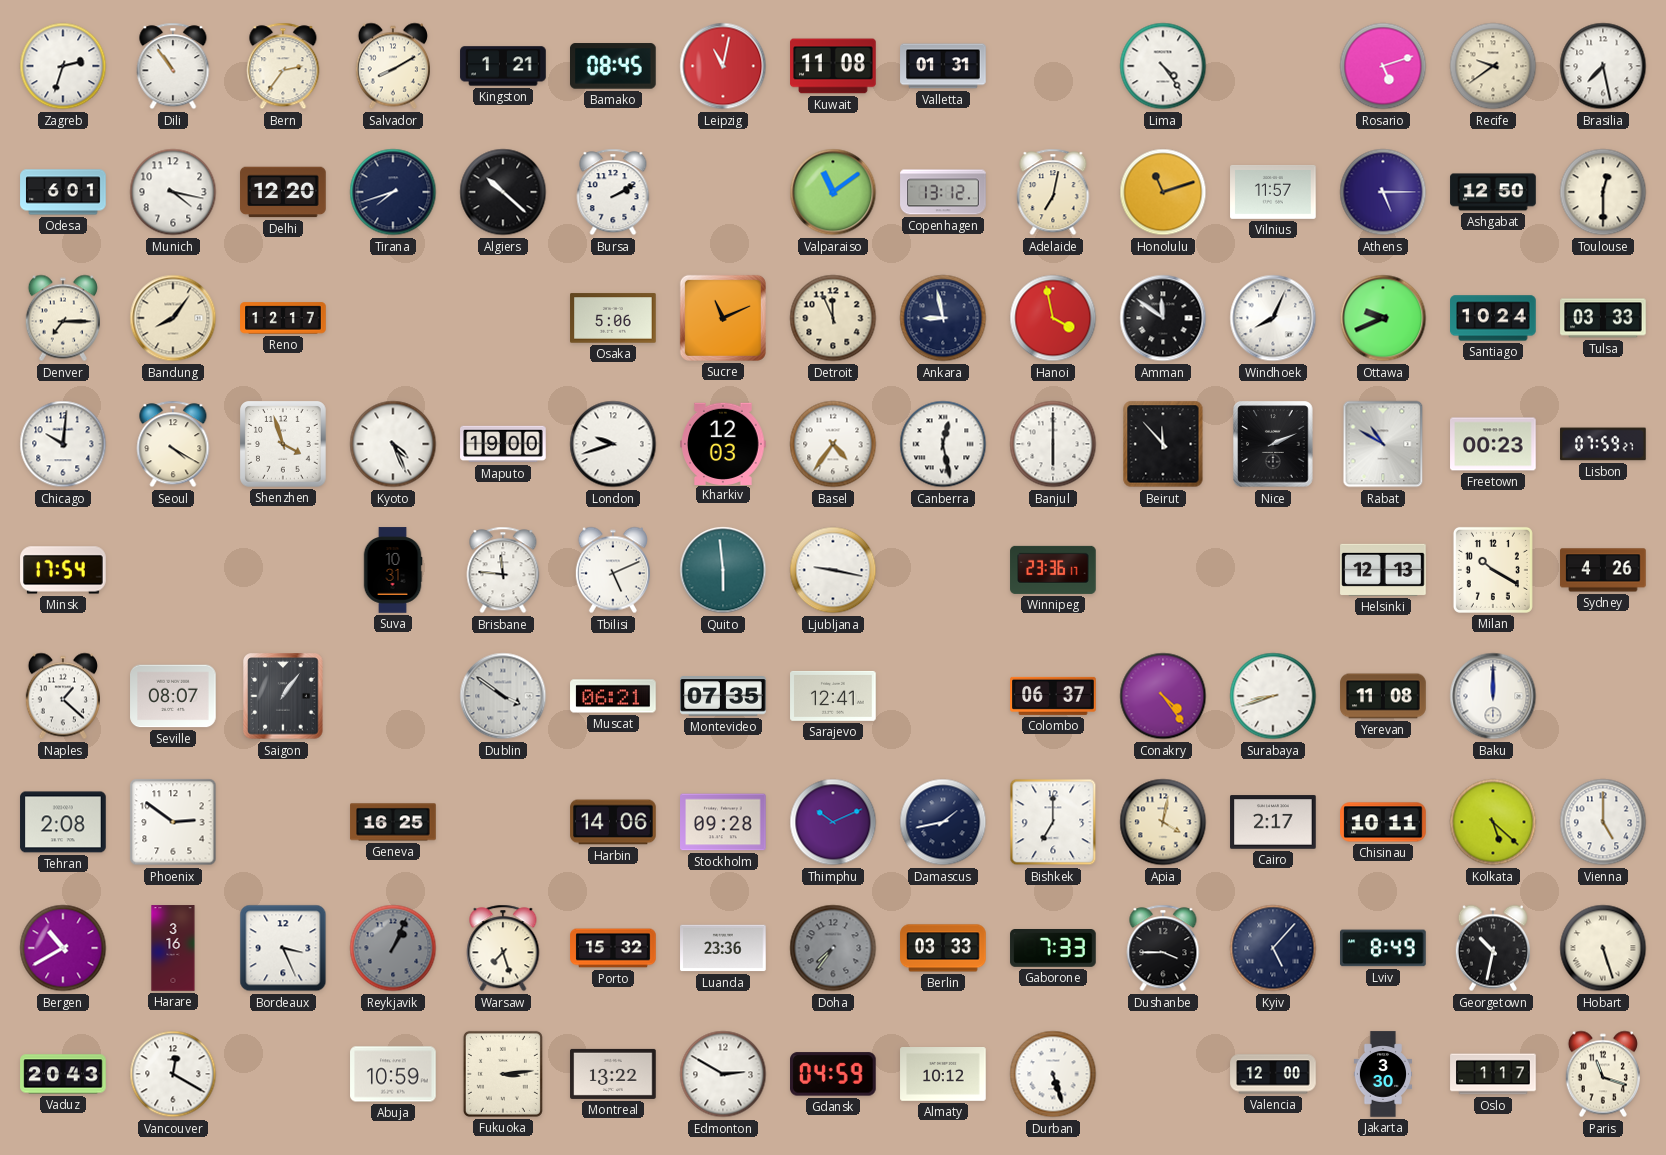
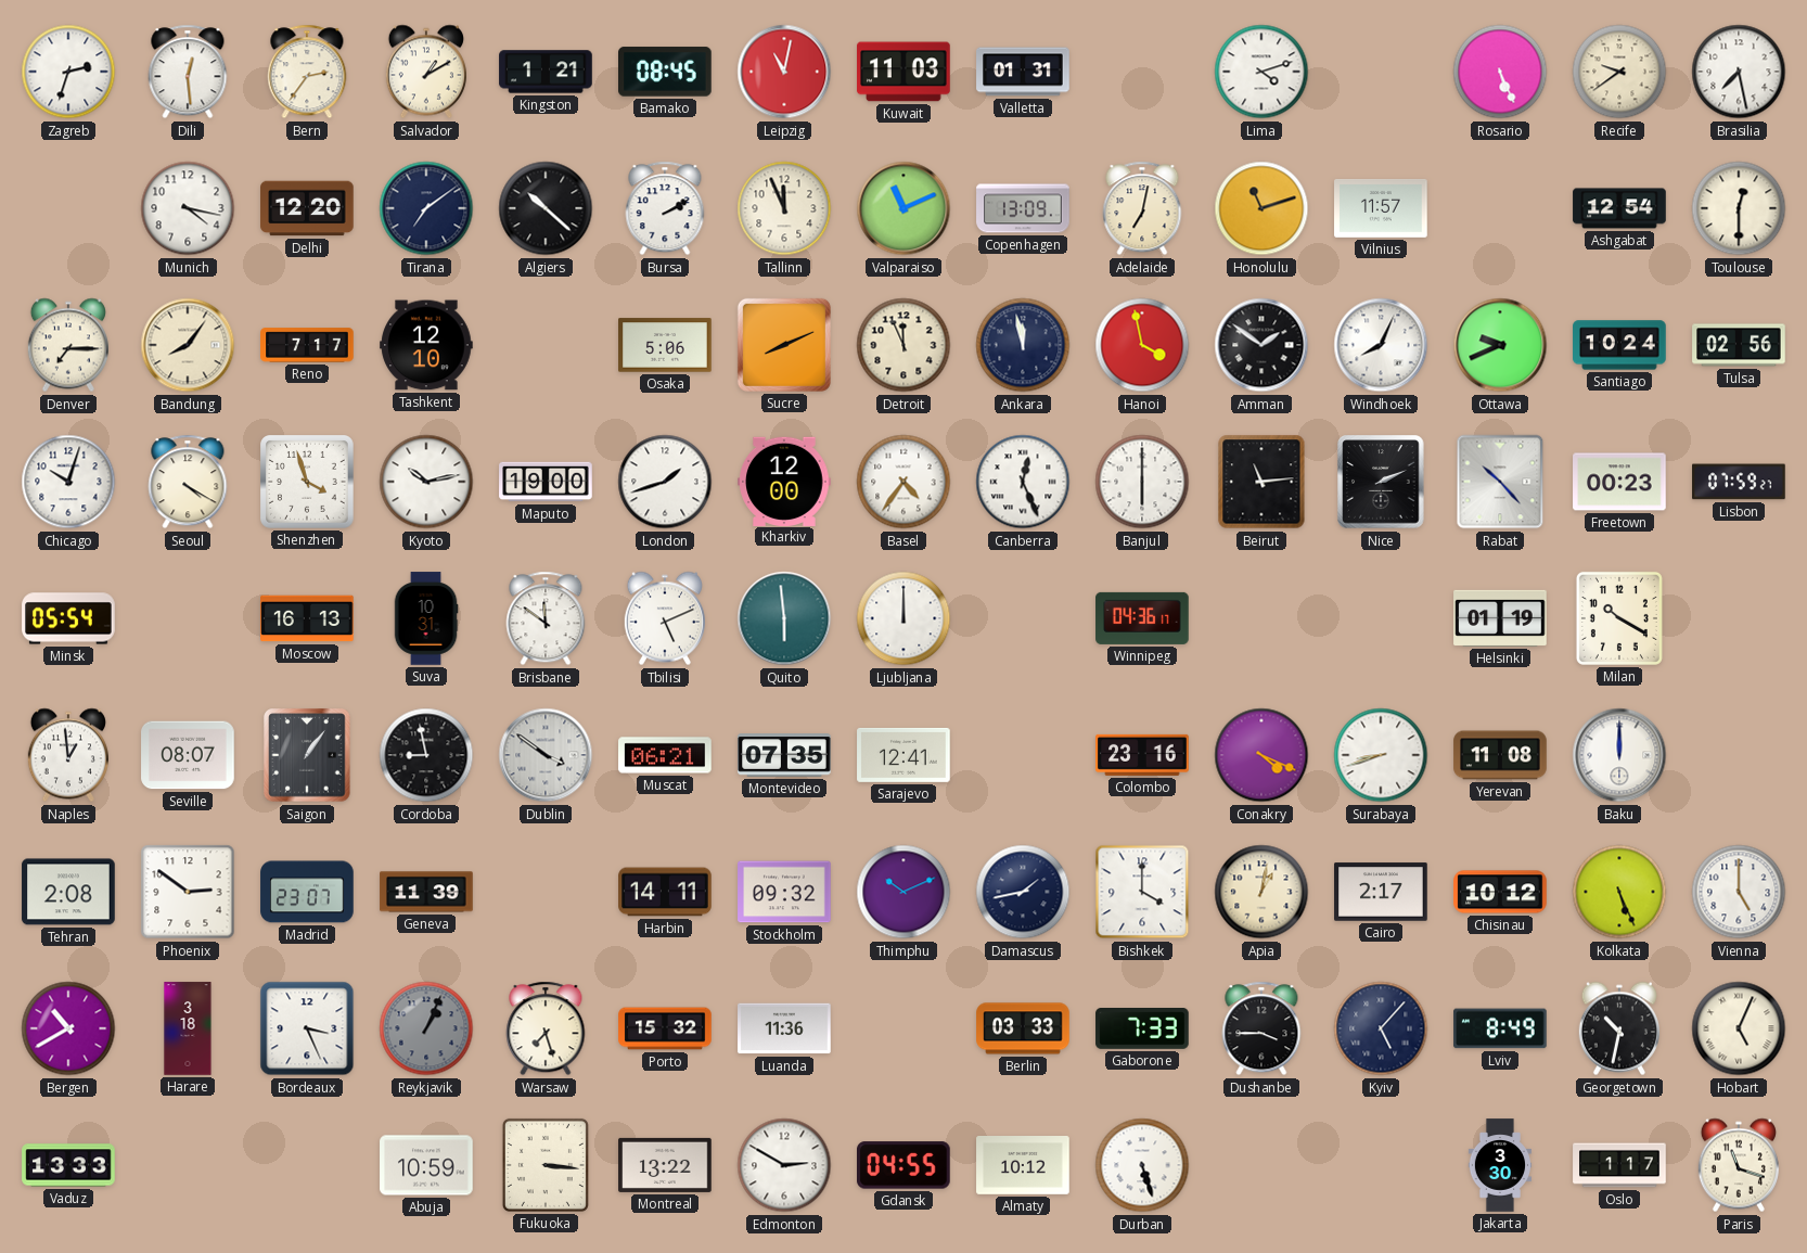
Dili: 10:54 -> 12:29
Salvador: 8:10 -> 1:10
Kuwait: 11:08 -> 11:03
Lima: 4:24 -> 4:12
Rosario: 5:12 -> 5:26
Odesa: 6:01 -> none
Tirana: 7:42 -> 7:09
Tallinn: none -> 11:56
Valparaiso: 11:09 -> 11:11
Copenhagen: 13:12 -> 13:09
Athens: 5:15 -> none
Ashgabat: 12:50 -> 12:54
Reno: 12:17 -> 7:17
Tashkent: none -> 12:10
Sucre: 11:11 -> 8:11
Ankara: 8:58 -> 11:58
Amman: 11:51 -> 1:51
Tulsa: 03:33 -> 02:56
Chicago: 10:01 -> 10:03
Kyoto: 4:26 -> 10:13
London: 9:42 -> 1:42
Kharkiv: 12:03 -> 12:00
Canberra: 12:28 -> 12:26
Beirut: 11:53 -> 11:14
Rabat: 10:50 -> 10:23
Minsk: 17:54 -> 05:54
Moscow: none -> 16:13
Brisbane: 11:46 -> 11:51
Ljubljana: 9:17 -> 12:00
Winnipeg: 23:36 -> 04:36
Helsinki: 12:13 -> 01:19
Sydney: 4:26 -> none
Naples: 1:22 -> 12:59
Cordoba: none -> 8:58
Colombo: 06:37 -> 23:16
Conakry: 4:24 -> 4:19
Madrid: none -> 23:07
Geneva: 16:25 -> 11:39
Harbin: 14:06 -> 14:11
Stockholm: 09:28 -> 09:32
Bishkek: 7:00 -> 4:00
Apia: 4:02 -> 1:02
Chisinau: 10:11 -> 10:12
Kolkata: 5:22 -> 5:26
Harare: 3:16 -> 3:18
Luanda: 23:36 -> 11:36
Doha: 7:36 -> none
Hobart: 5:27 -> 5:04
Vaduz: 20:43 -> 13:33
Vancouver: 12:20 -> none
Fukuoka: 3:14 -> 3:16
Gdansk: 04:59 -> 04:55
Valencia: 12:00 -> none
